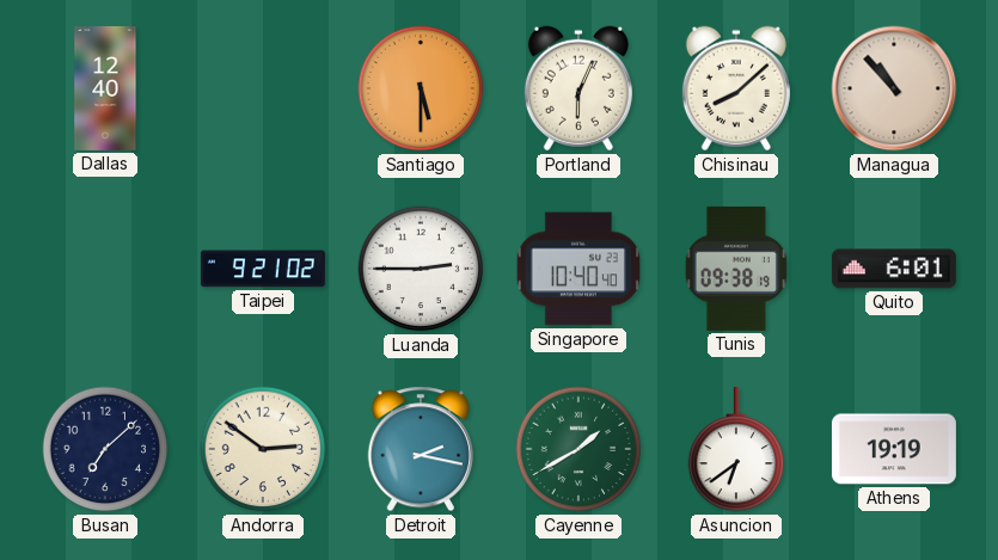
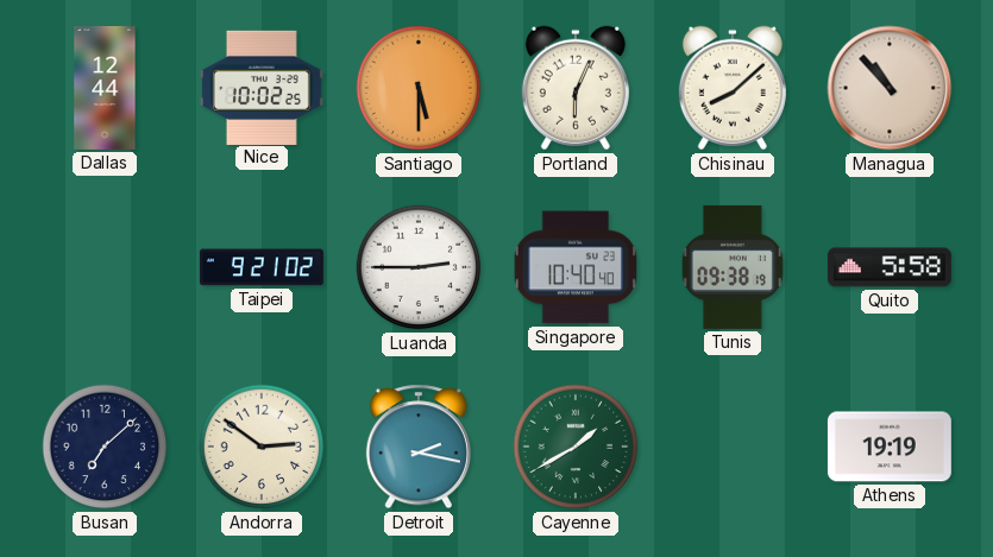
Dallas: 12:40 -> 12:44
Nice: none -> 10:02
Quito: 6:01 -> 5:58
Asuncion: 6:39 -> none
